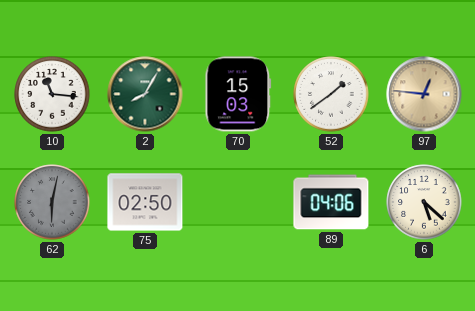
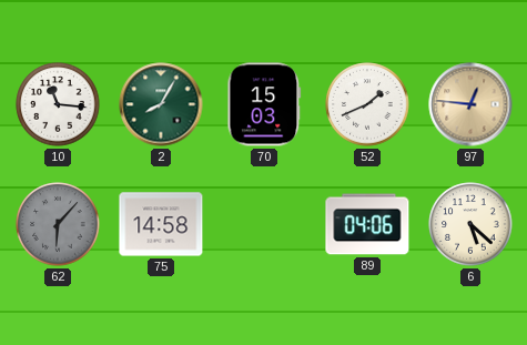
52: 1:39 -> 1:41
62: 6:02 -> 6:07
75: 02:50 -> 14:58
